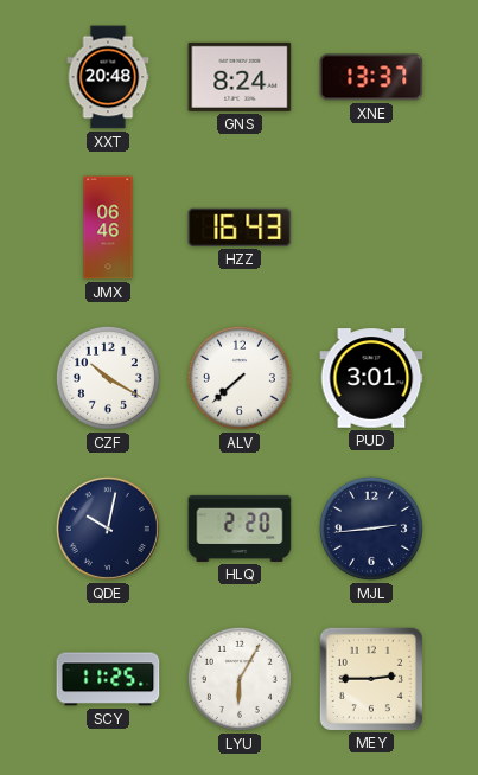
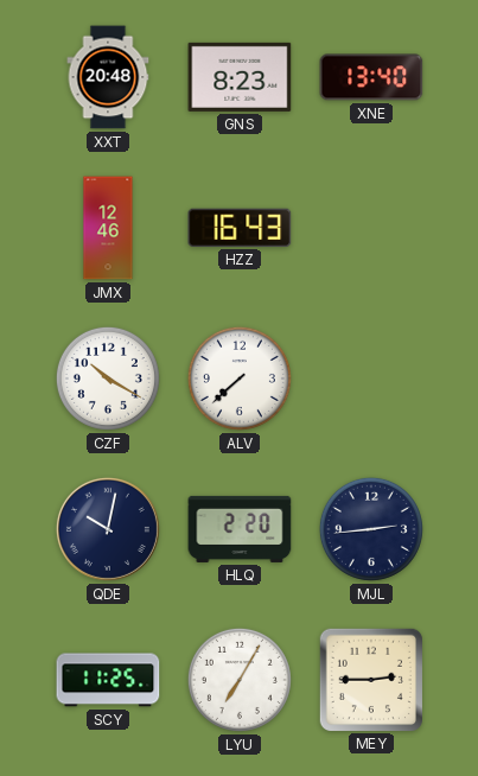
GNS: 8:24 -> 8:23
XNE: 13:37 -> 13:40
JMX: 06:46 -> 12:46
PUD: 3:01 -> none
LYU: 6:05 -> 7:05
